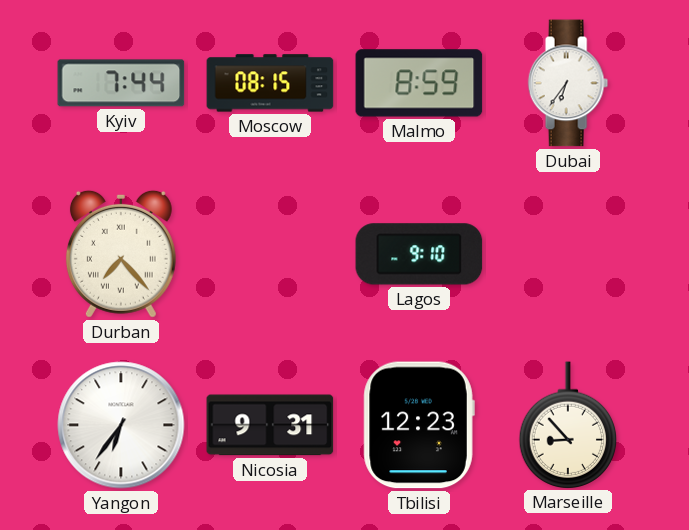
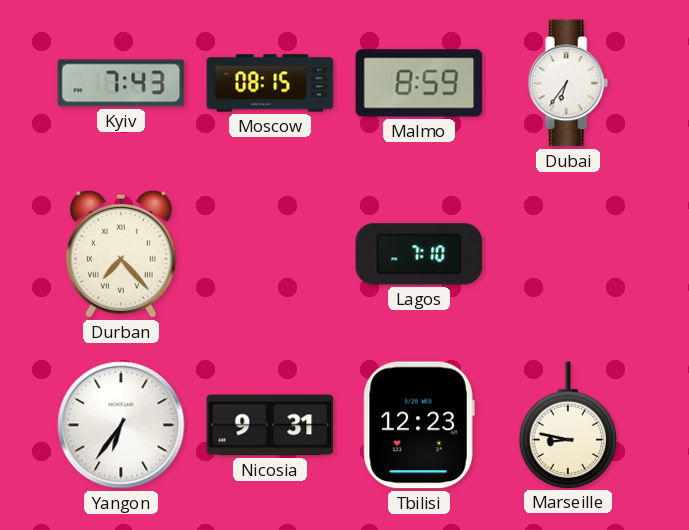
Kyiv: 7:44 -> 7:43
Lagos: 9:10 -> 7:10
Marseille: 8:53 -> 8:47
